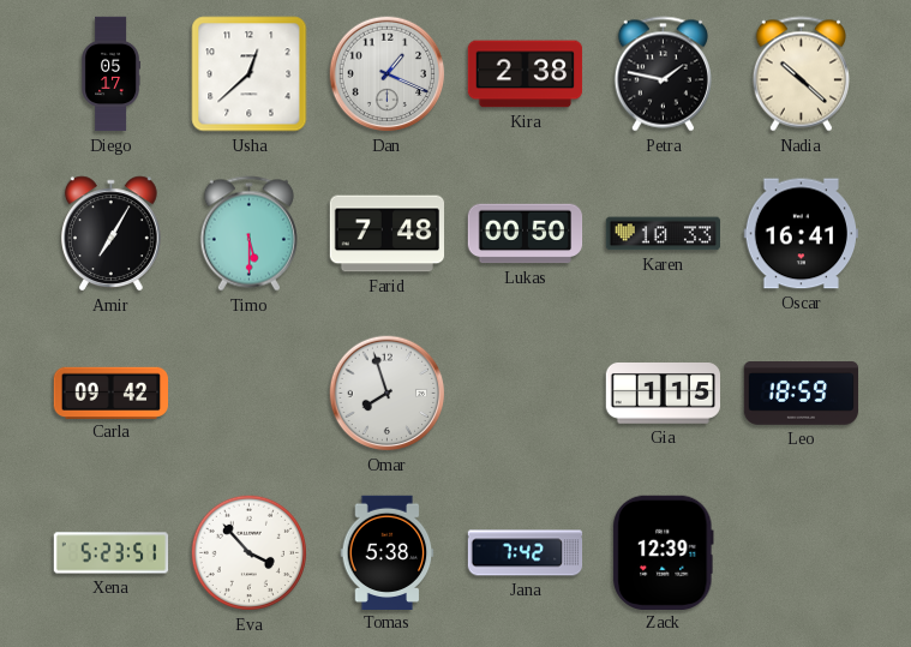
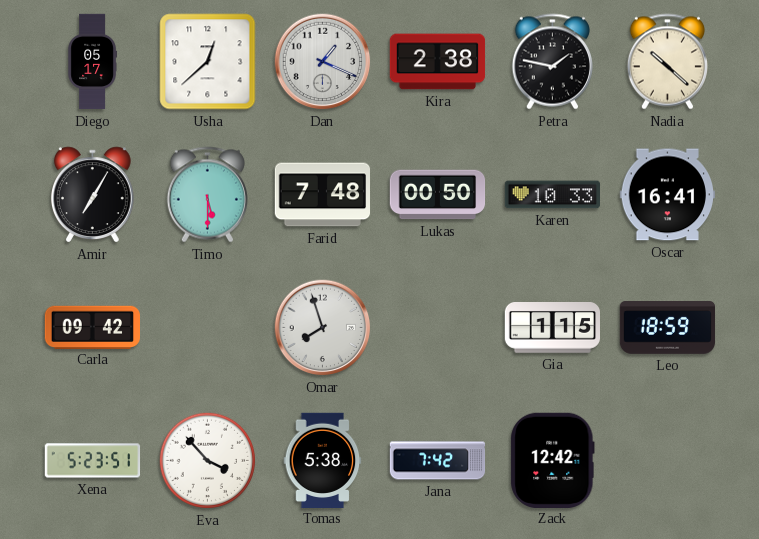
Zack: 12:39 -> 12:42
